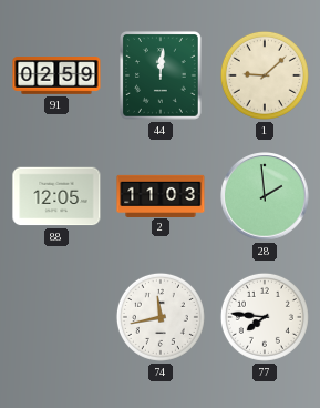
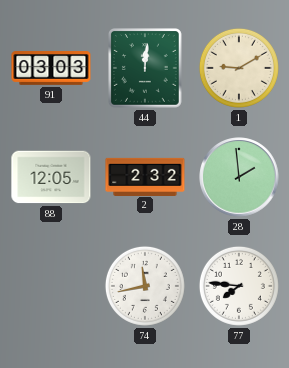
91: 02:59 -> 03:03
1: 9:08 -> 9:10
2: 11:03 -> 2:32
